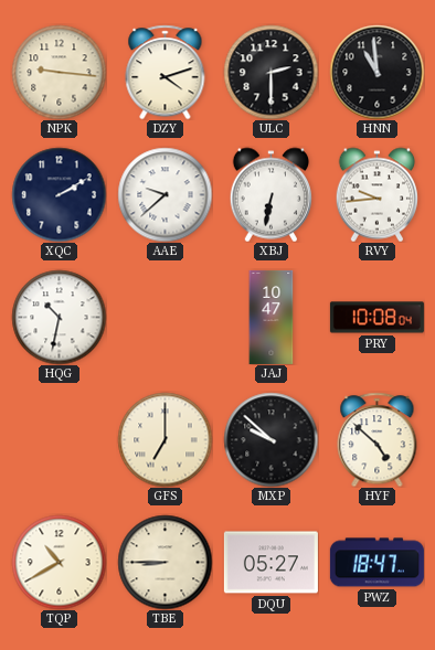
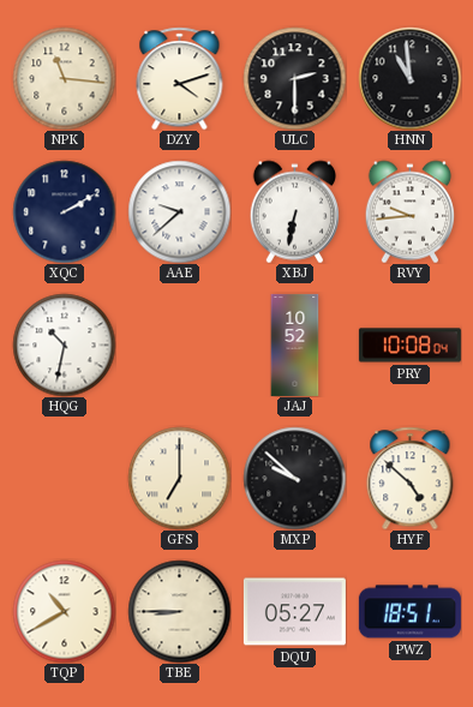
NPK: 9:16 -> 11:16
JAJ: 10:47 -> 10:52
PWZ: 18:47 -> 18:51
